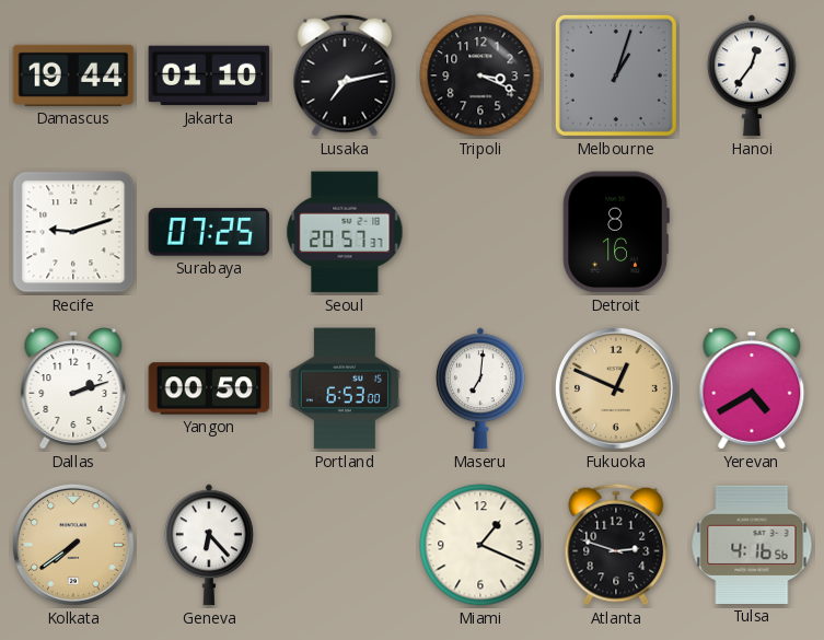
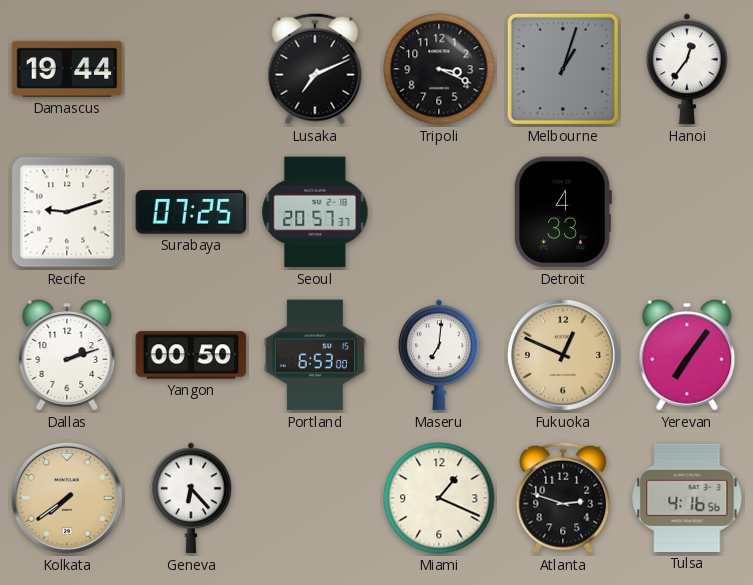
Jakarta: 01:10 -> none
Lusaka: 7:13 -> 7:11
Detroit: 8:16 -> 4:33
Yerevan: 4:40 -> 7:06
